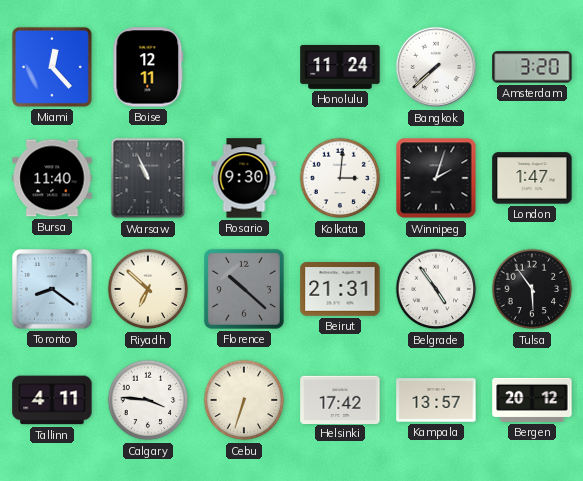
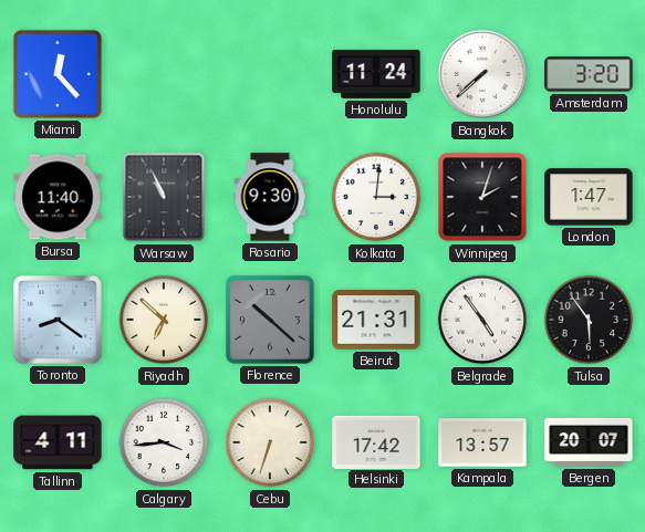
Boise: 12:11 -> none
Calgary: 3:46 -> 3:44
Bergen: 20:12 -> 20:07
